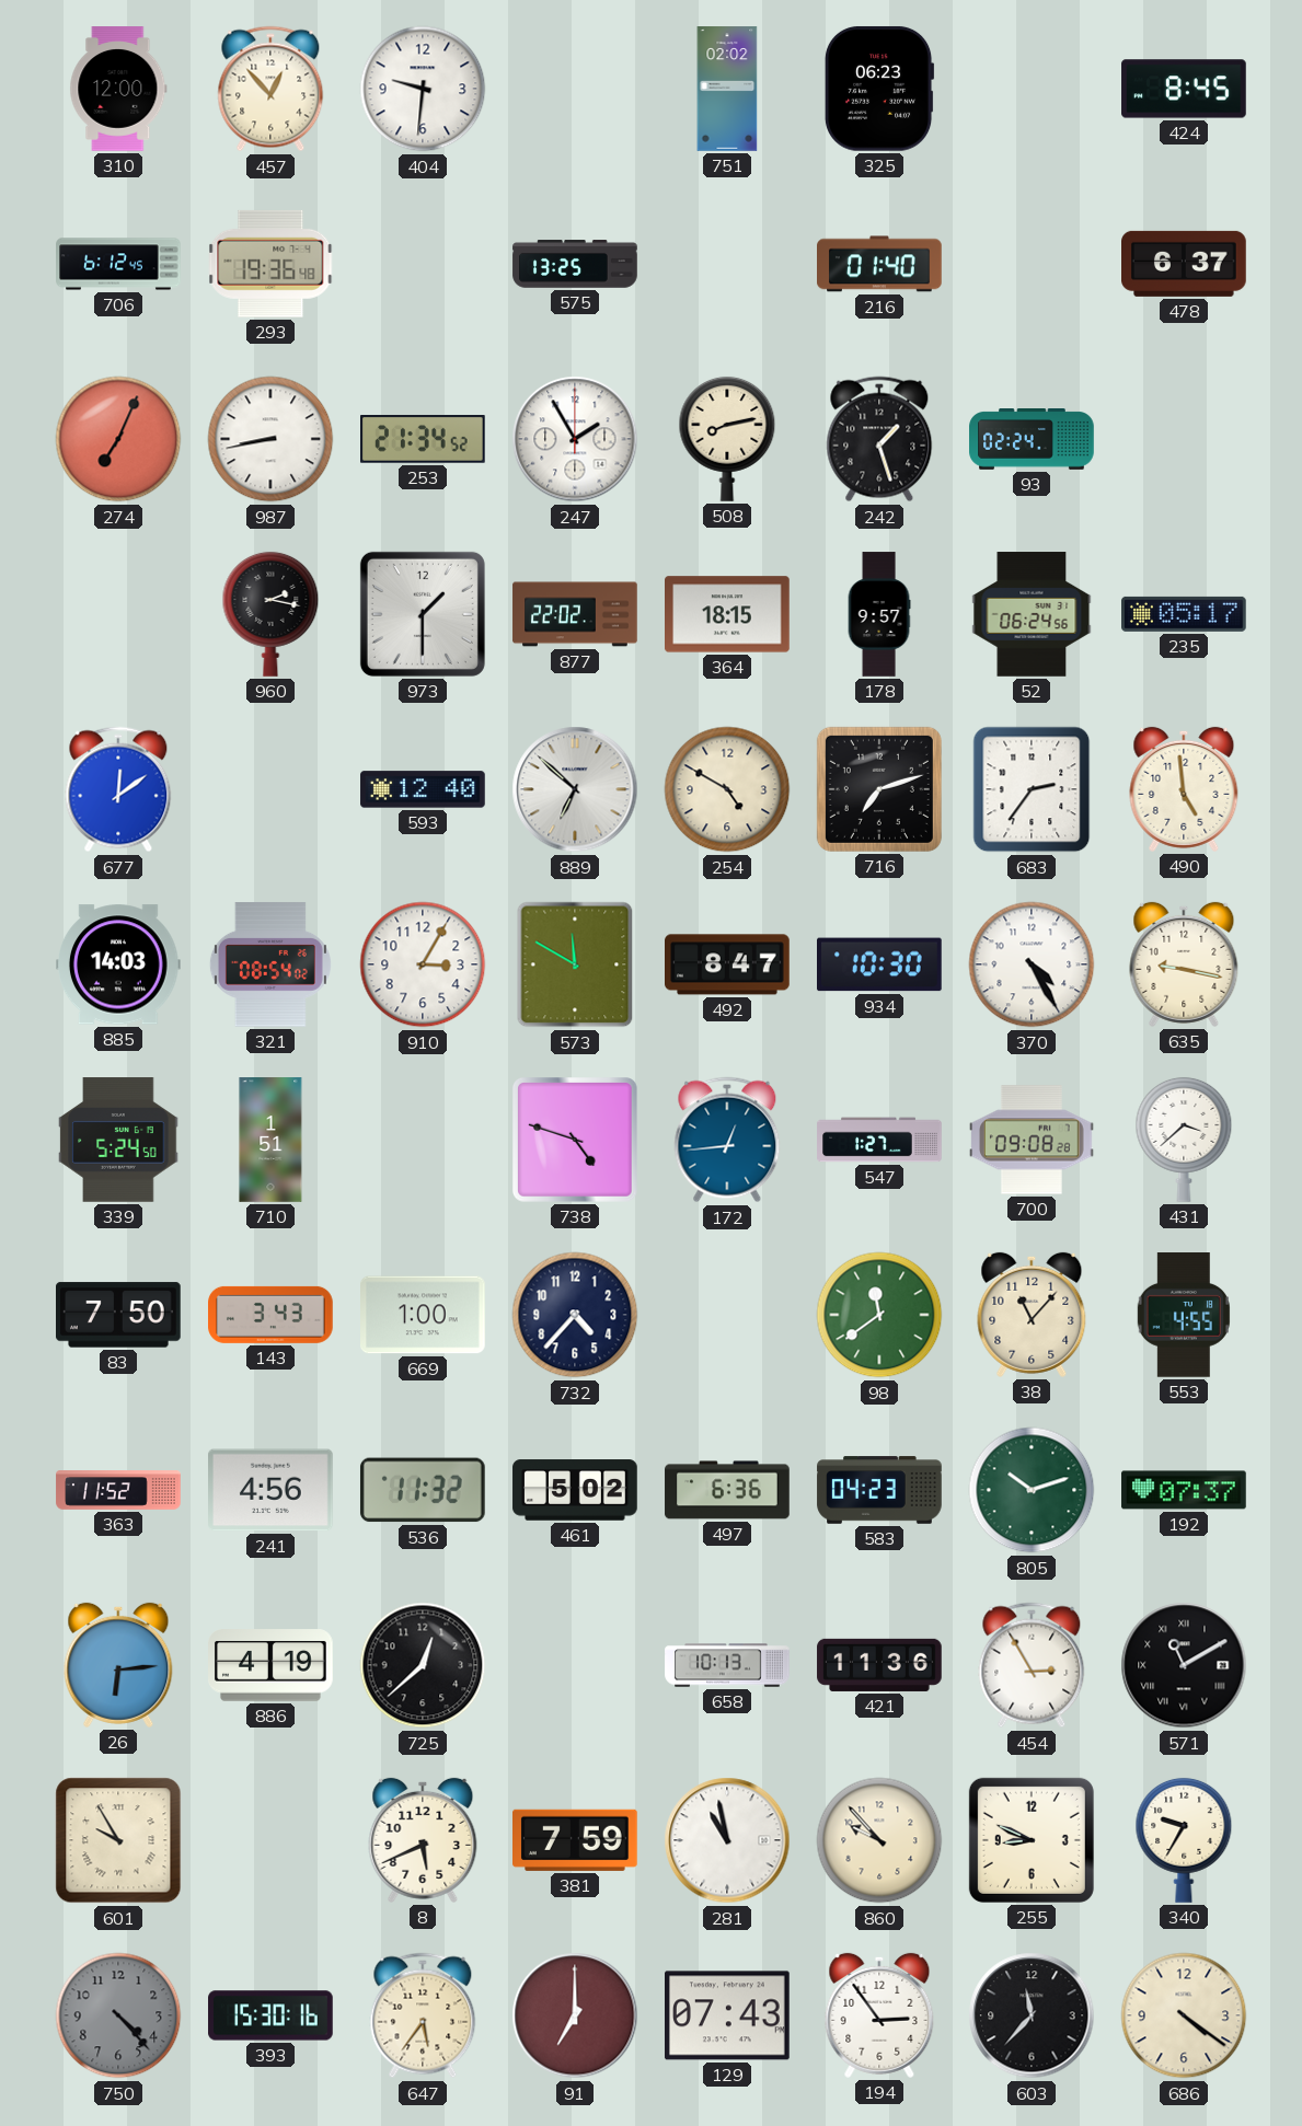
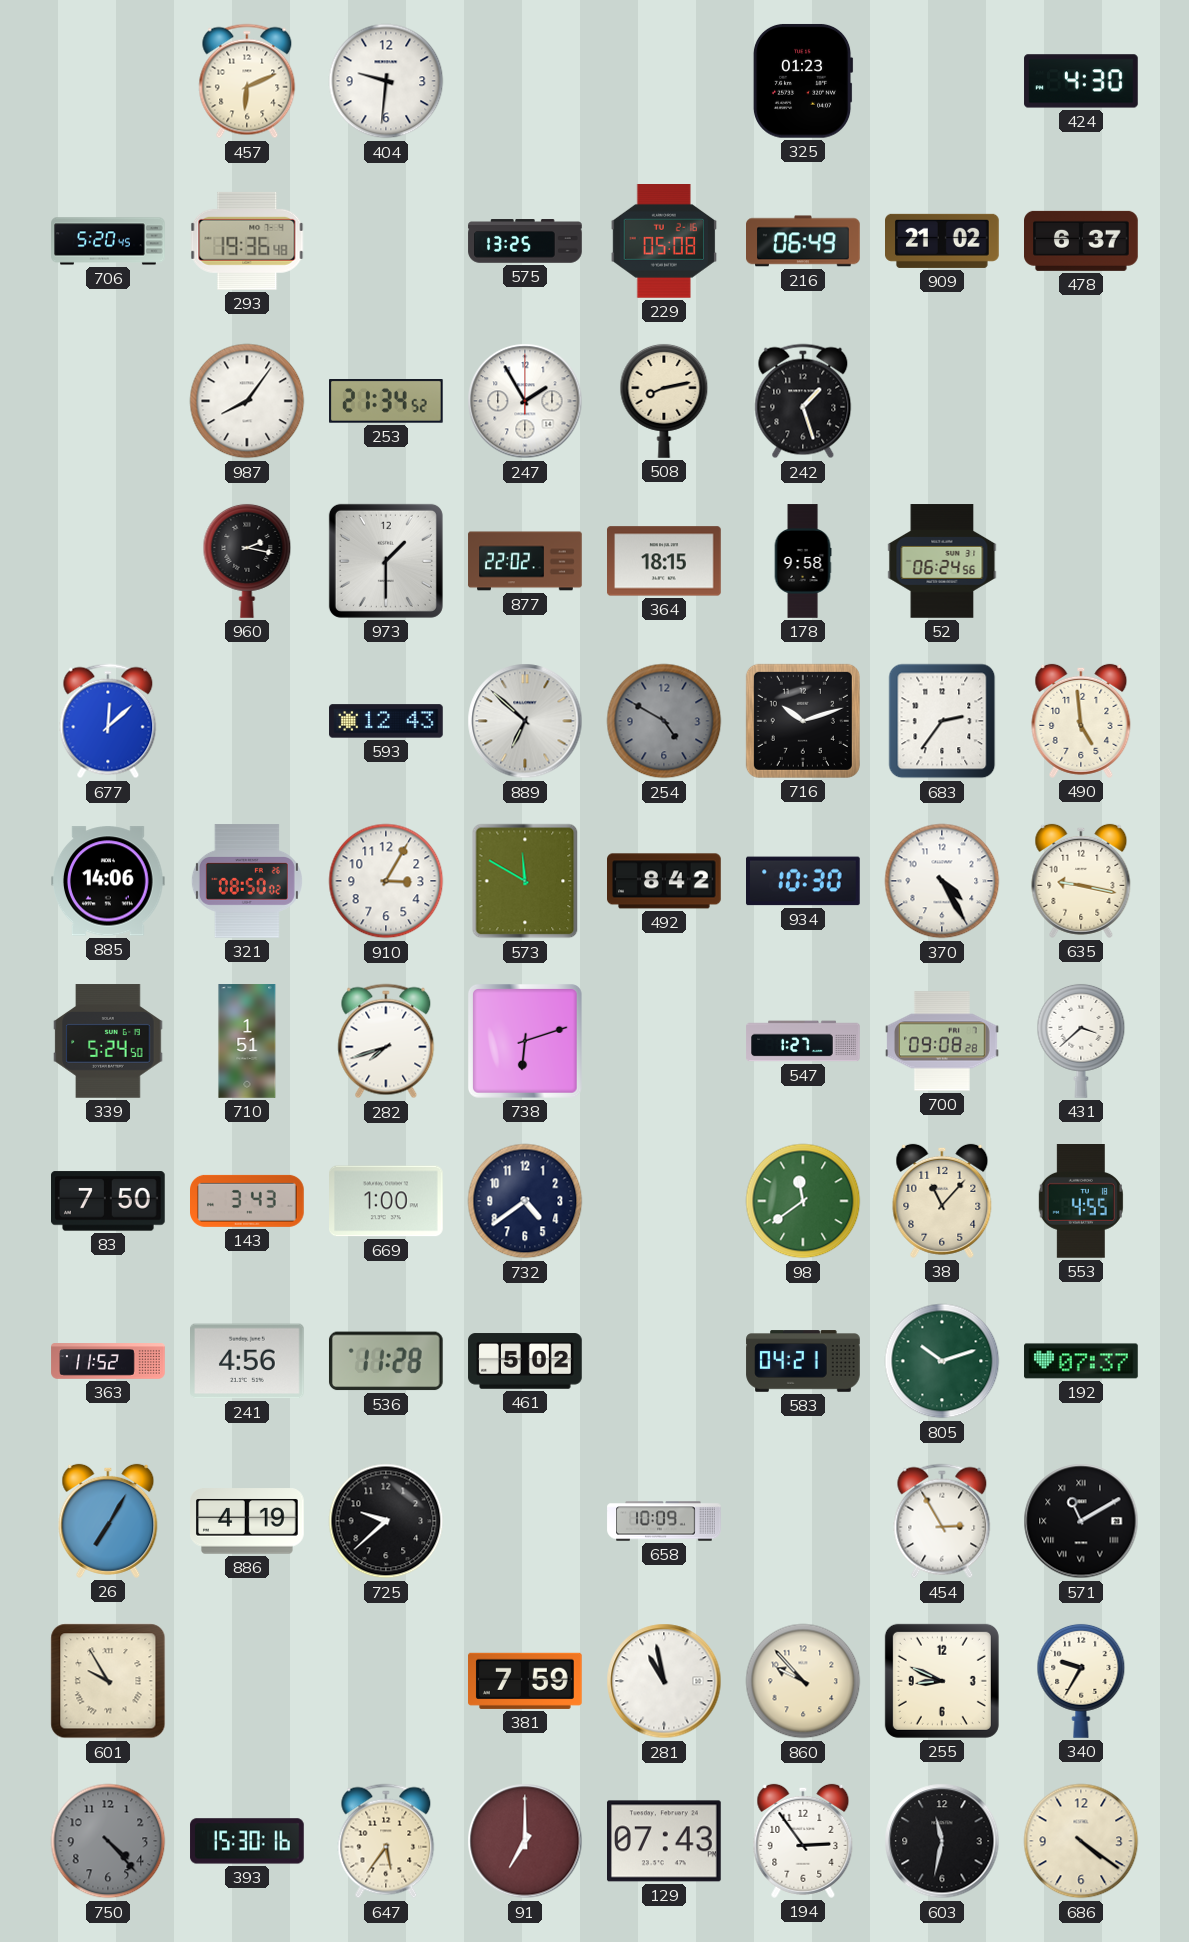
310: 12:00 -> none
457: 12:53 -> 6:11
751: 02:02 -> none
325: 06:23 -> 01:23
424: 8:45 -> 4:30
706: 6:12 -> 5:20
229: none -> 05:08
216: 01:40 -> 06:49
909: none -> 21:02
274: 7:04 -> none
987: 8:43 -> 8:06
93: 02:24 -> none
178: 9:57 -> 9:58
235: 05:17 -> none
677: 12:09 -> 12:08
593: 12:40 -> 12:43
254 dial: cream -> grey
716: 7:12 -> 10:12
885: 14:03 -> 14:06
321: 08:54 -> 08:50
492: 8:47 -> 8:42
282: none -> 7:42
738: 4:48 -> 6:12
172: 12:44 -> none
732: 4:37 -> 4:39
536: 11:32 -> 11:28
497: 6:36 -> none
583: 04:23 -> 04:21
26: 6:14 -> 7:05
725: 12:38 -> 9:38
658: 10:13 -> 10:09
421: 11:36 -> none
8: 5:41 -> none
603: 11:37 -> 11:32
